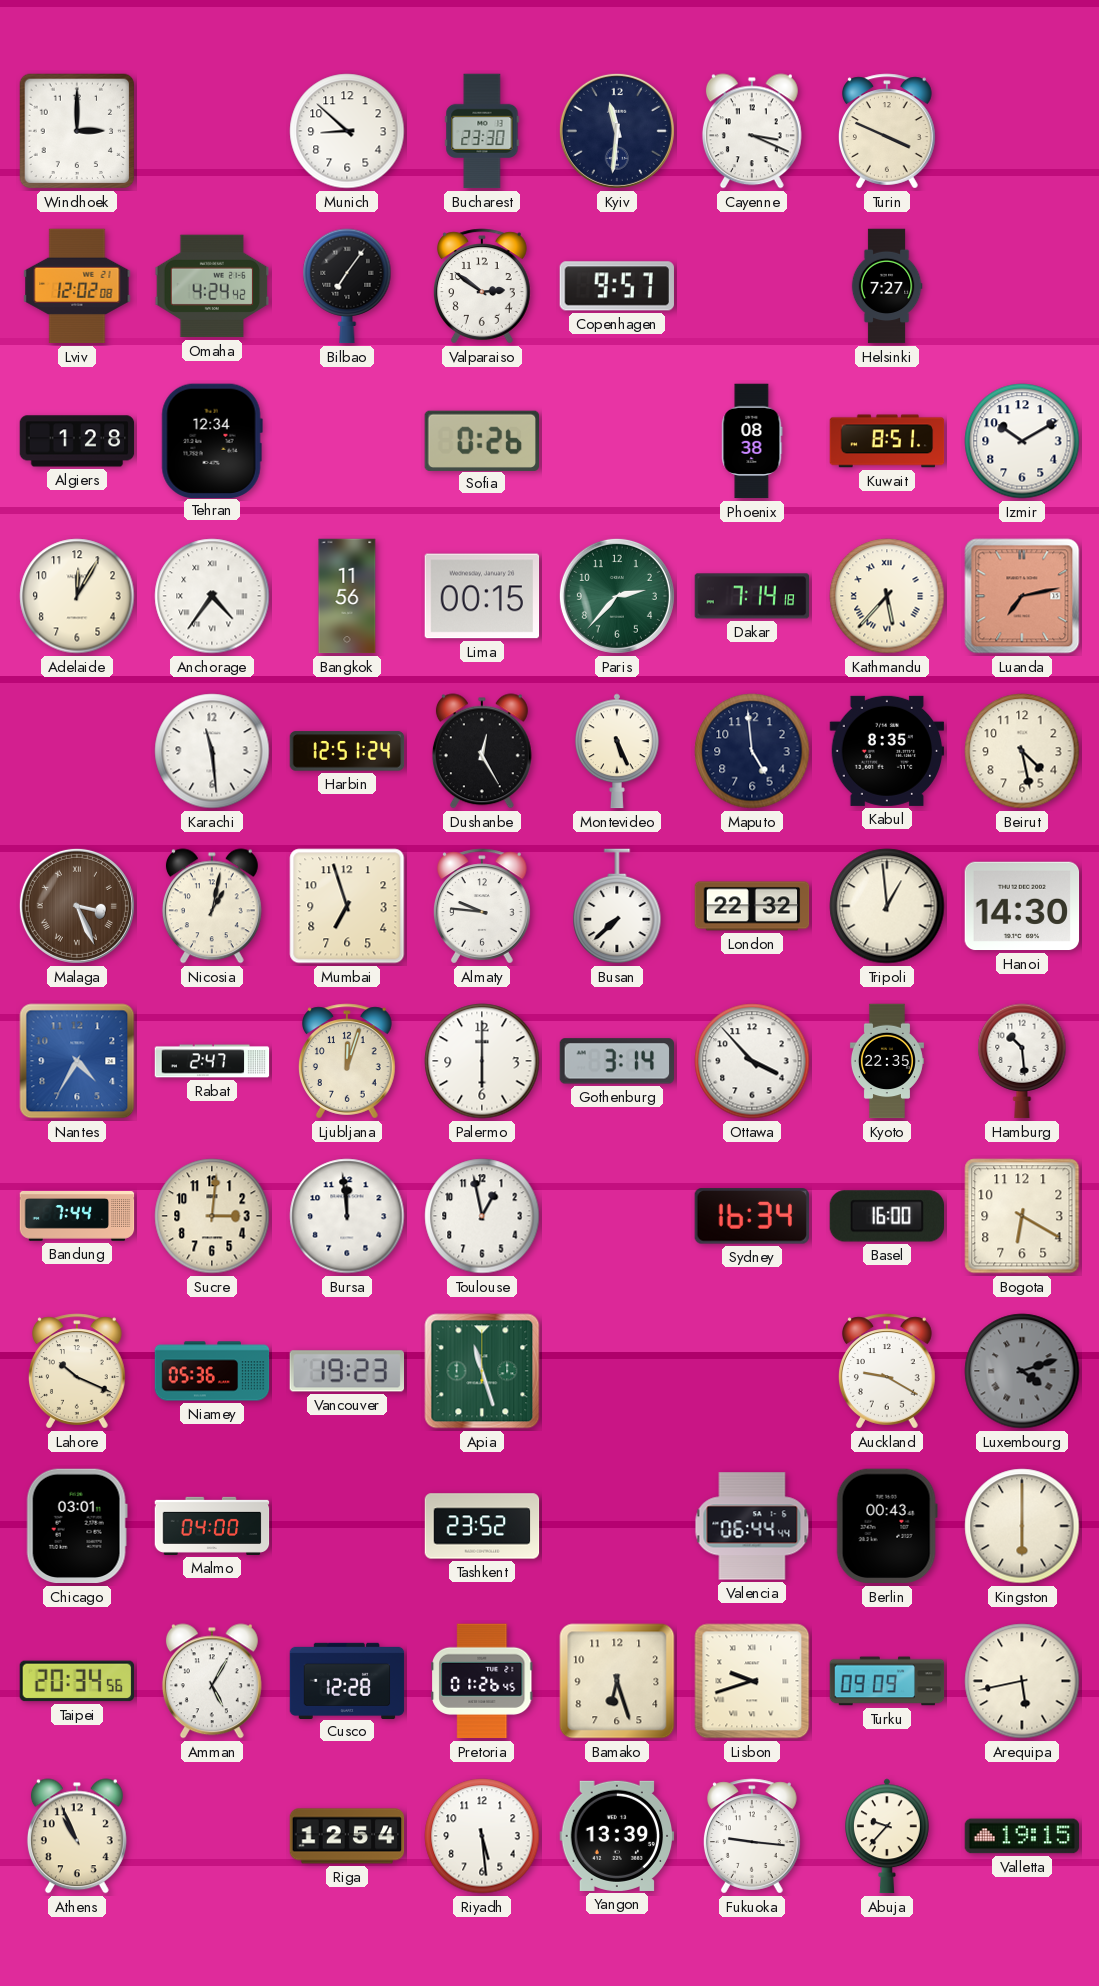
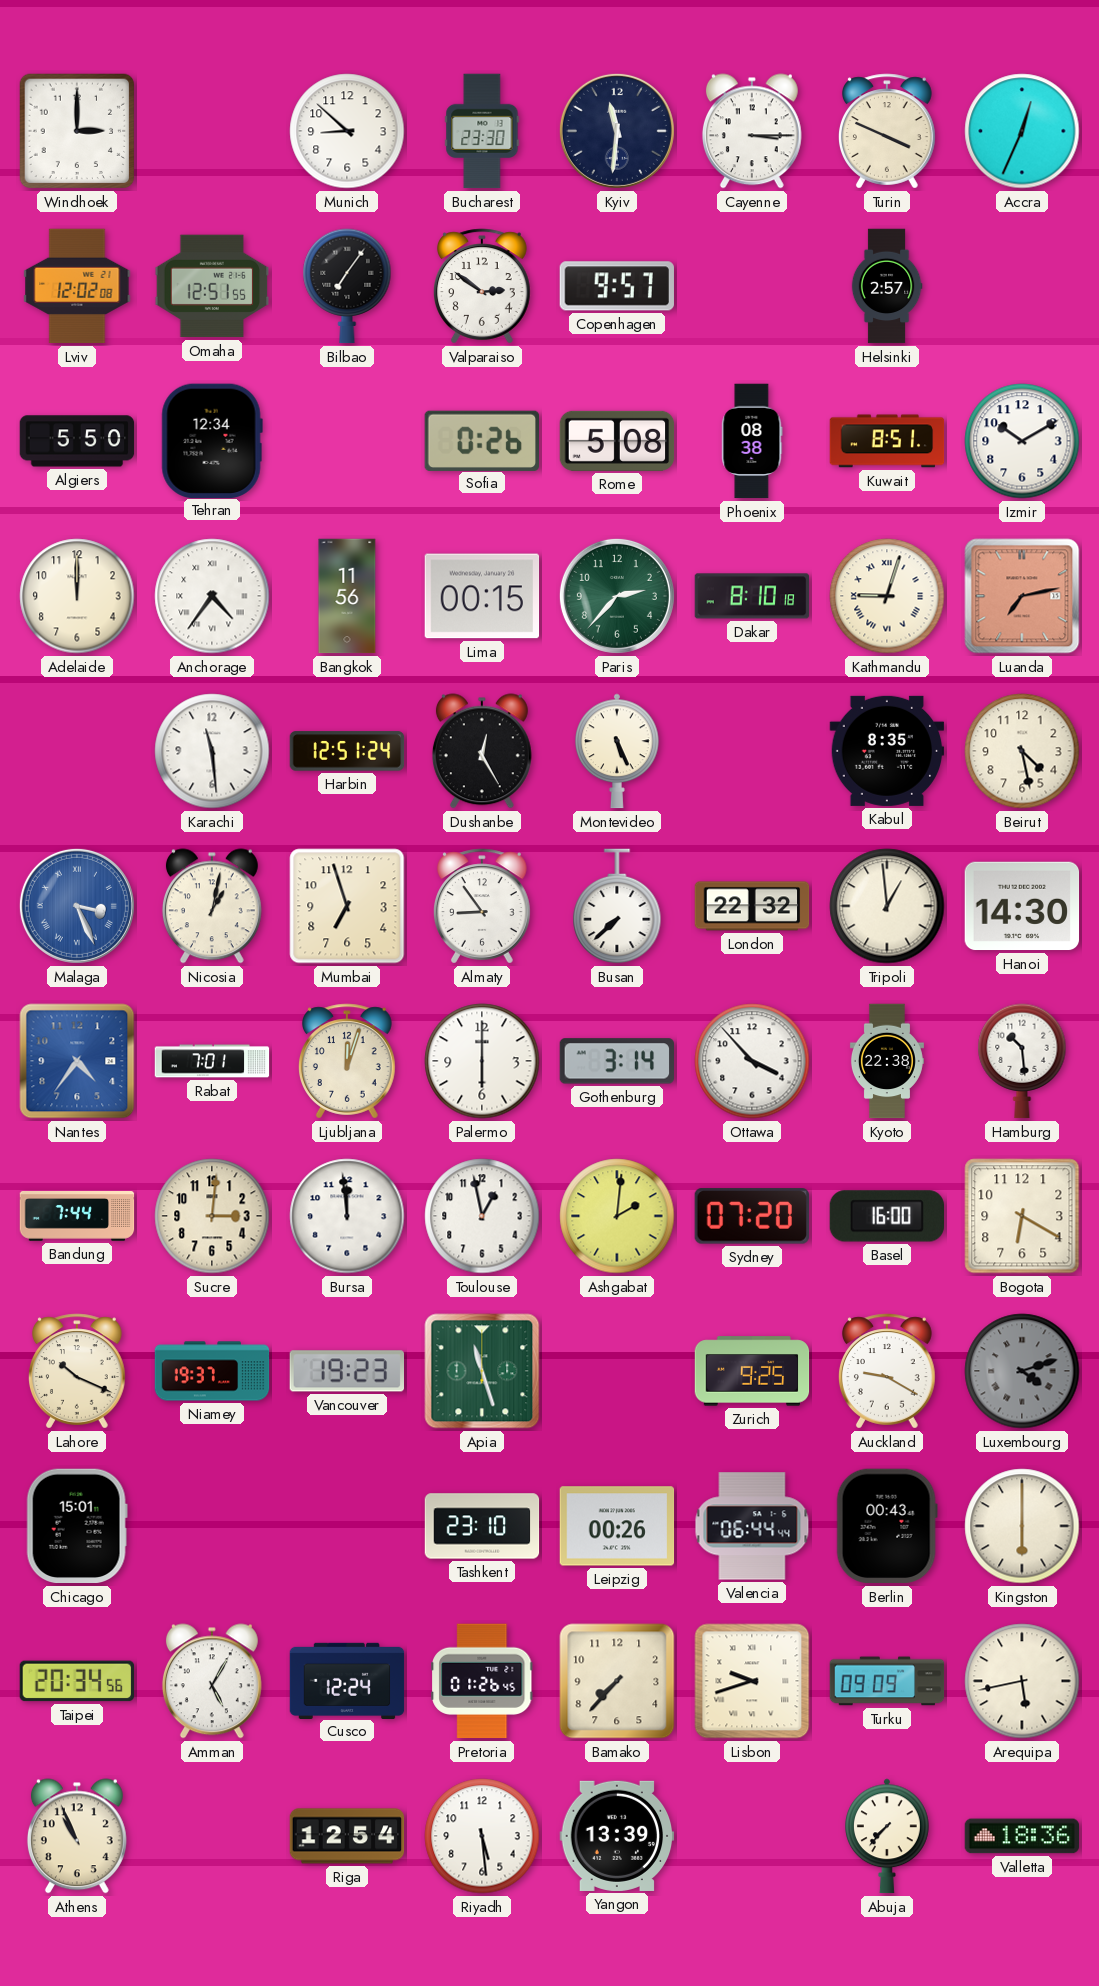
Cayenne: 3:19 -> 3:15
Accra: none -> 12:34
Omaha: 4:24 -> 12:51
Helsinki: 7:27 -> 2:57
Algiers: 1:28 -> 5:50
Rome: none -> 5:08
Adelaide: 12:05 -> 12:00
Dakar: 7:14 -> 8:10
Kathmandu: 5:37 -> 9:03
Maputo: 4:59 -> none
Malaga dial: brown -> blue
Almaty: 9:46 -> 8:54
Nantes: 4:35 -> 4:36
Rabat: 2:47 -> 7:01
Kyoto: 22:35 -> 22:38
Ashgabat: none -> 2:01
Sydney: 16:34 -> 07:20
Niamey: 05:36 -> 19:37
Zurich: none -> 9:25
Chicago: 03:01 -> 15:01
Malmo: 04:00 -> none
Tashkent: 23:52 -> 23:10
Leipzig: none -> 00:26
Cusco: 12:28 -> 12:24
Bamako: 6:27 -> 7:37
Fukuoka: 9:16 -> none
Abuja: 9:37 -> 7:37
Valletta: 19:15 -> 18:36
